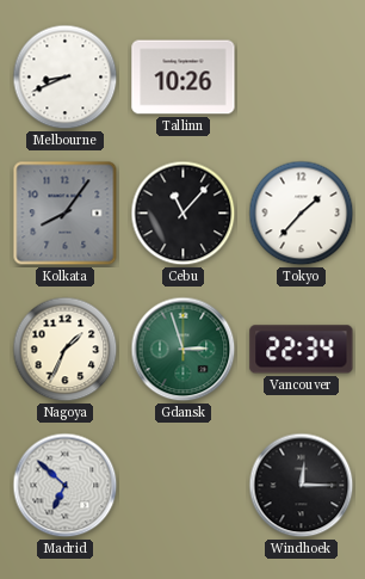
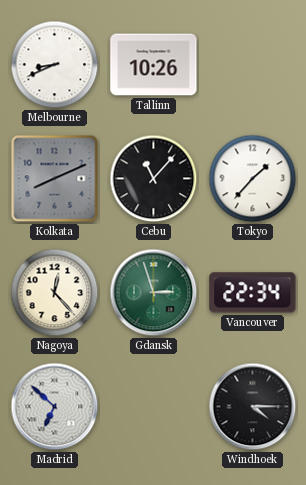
Kolkata: 8:06 -> 8:11
Nagoya: 1:34 -> 12:23
Windhoek: 12:15 -> 4:15
